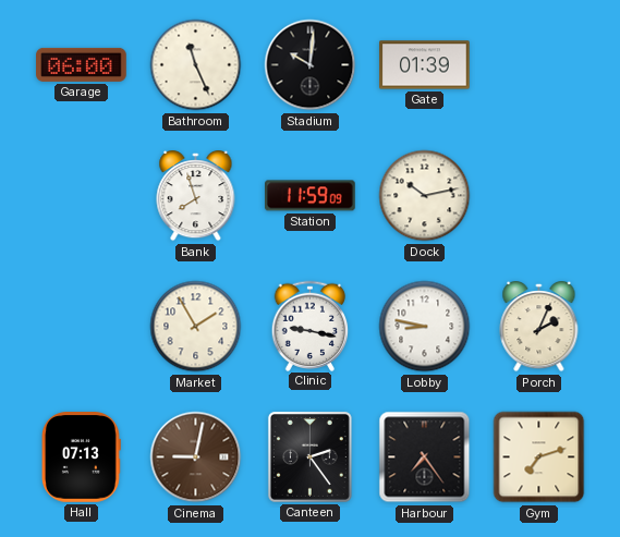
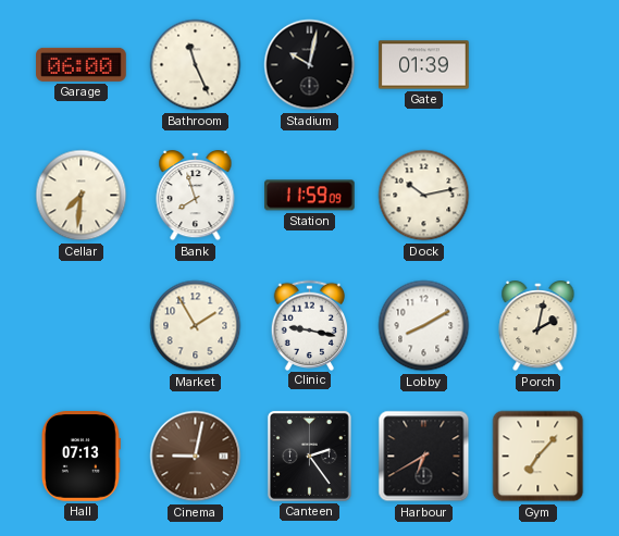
Stadium: 10:01 -> 10:02
Cellar: none -> 7:31
Lobby: 8:47 -> 8:10
Porch: 2:04 -> 2:02
Harbour: 7:24 -> 6:40
Gym: 7:12 -> 7:07
